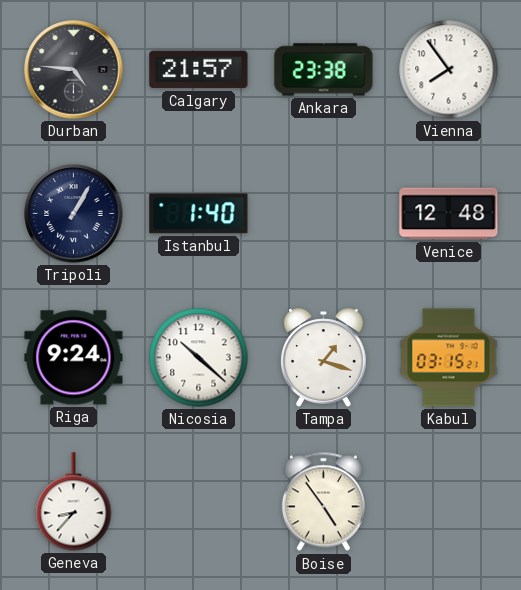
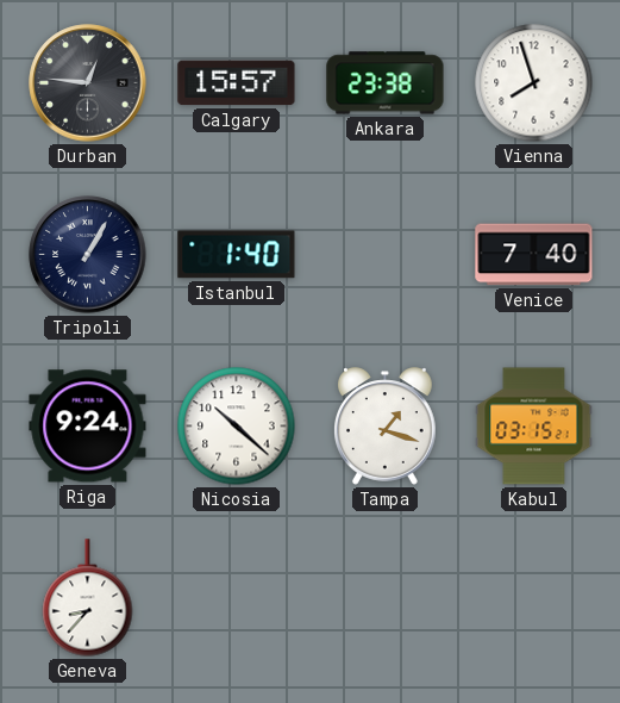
Durban: 4:46 -> 12:46
Calgary: 21:57 -> 15:57
Vienna: 7:54 -> 7:57
Venice: 12:48 -> 7:40
Boise: 4:54 -> none
